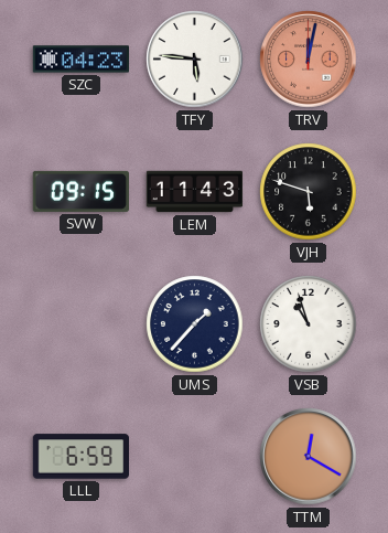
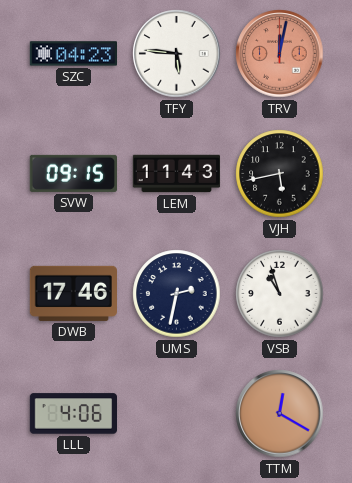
VJH: 5:48 -> 5:43
DWB: none -> 17:46
UMS: 1:37 -> 2:32
LLL: 6:59 -> 4:06
